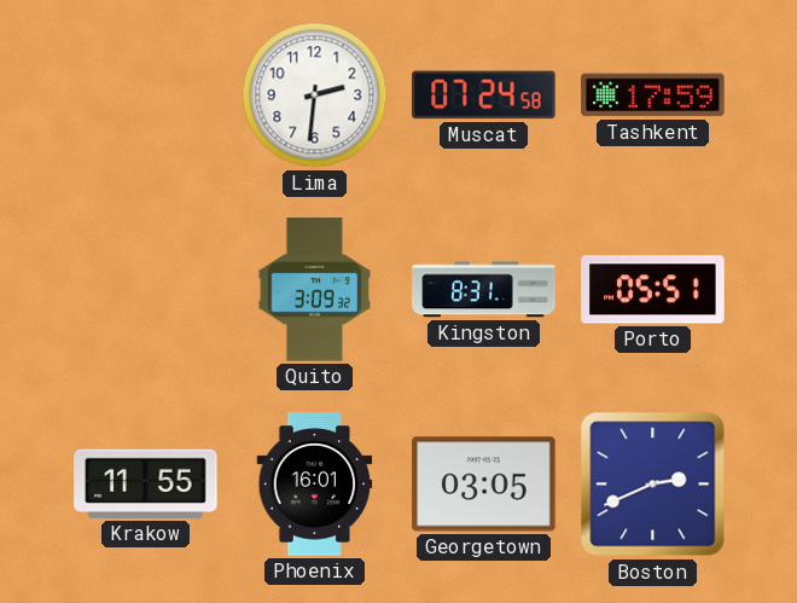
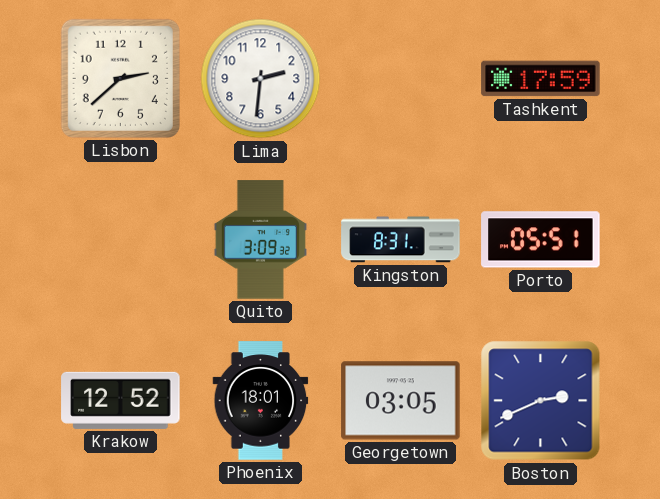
Lisbon: none -> 2:38
Muscat: 07:24 -> none
Krakow: 11:55 -> 12:52
Phoenix: 16:01 -> 18:01
